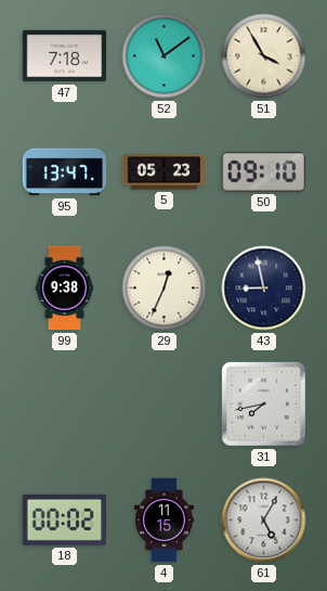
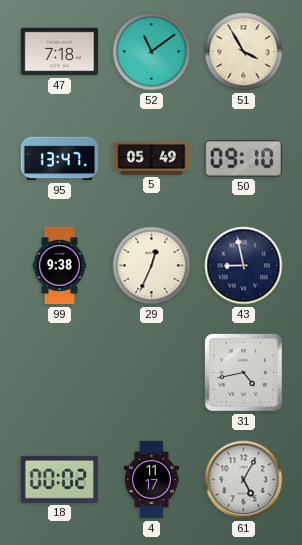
5: 05:23 -> 05:49
31: 7:43 -> 4:43
4: 11:15 -> 11:17
